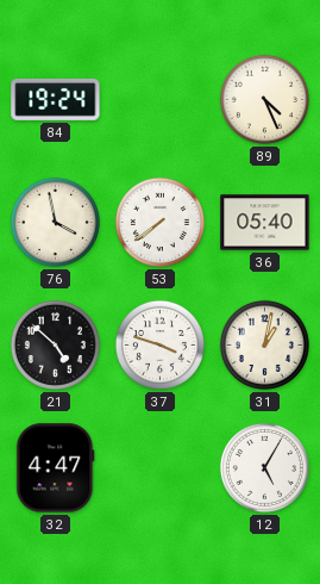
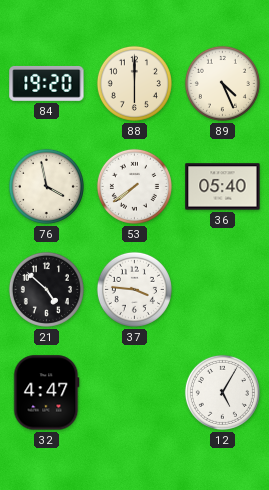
84: 19:24 -> 19:20
88: none -> 6:00
37: 3:48 -> 3:46
31: 1:02 -> none
